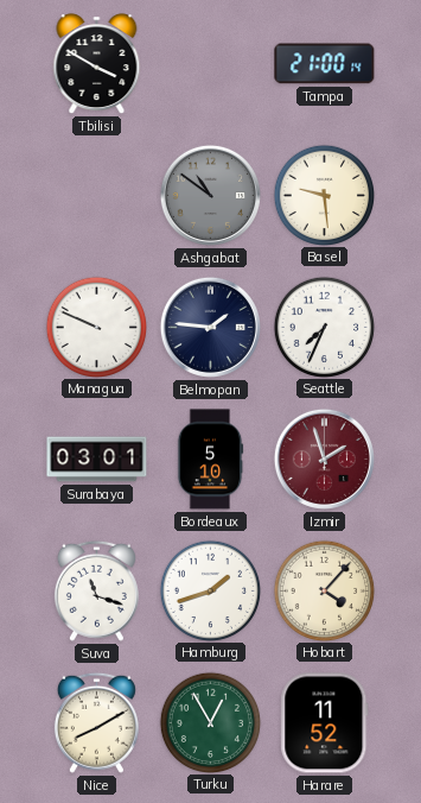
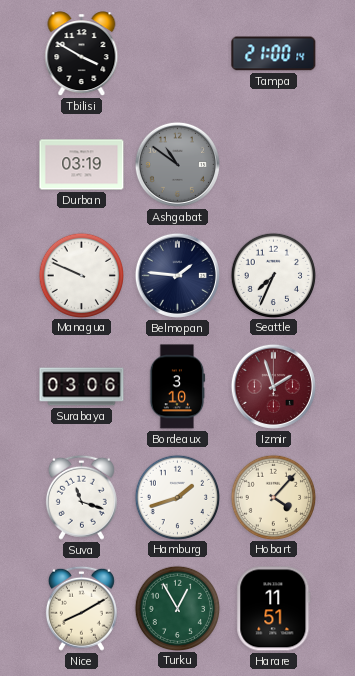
Durban: none -> 03:19
Basel: 9:29 -> none
Surabaya: 03:01 -> 03:06
Bordeaux: 5:10 -> 3:10
Harare: 11:52 -> 11:51
